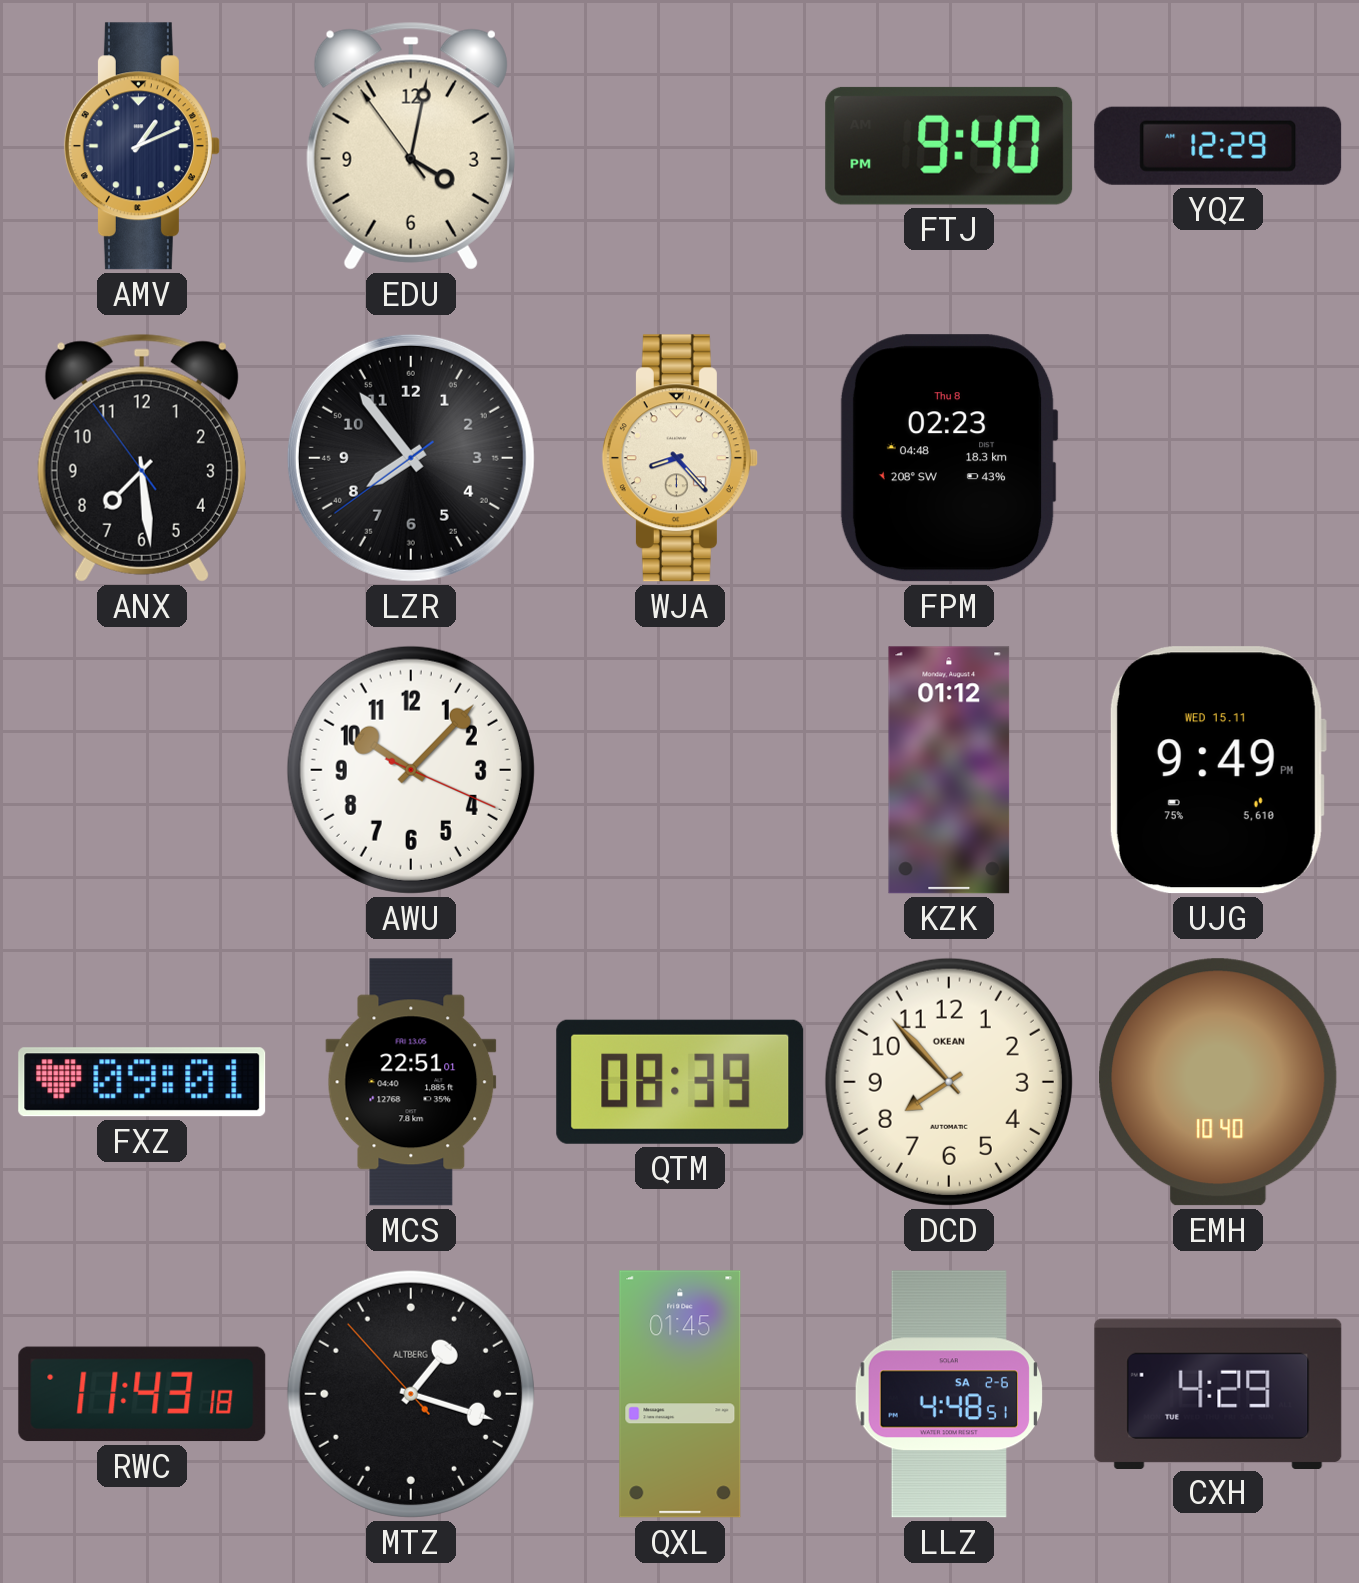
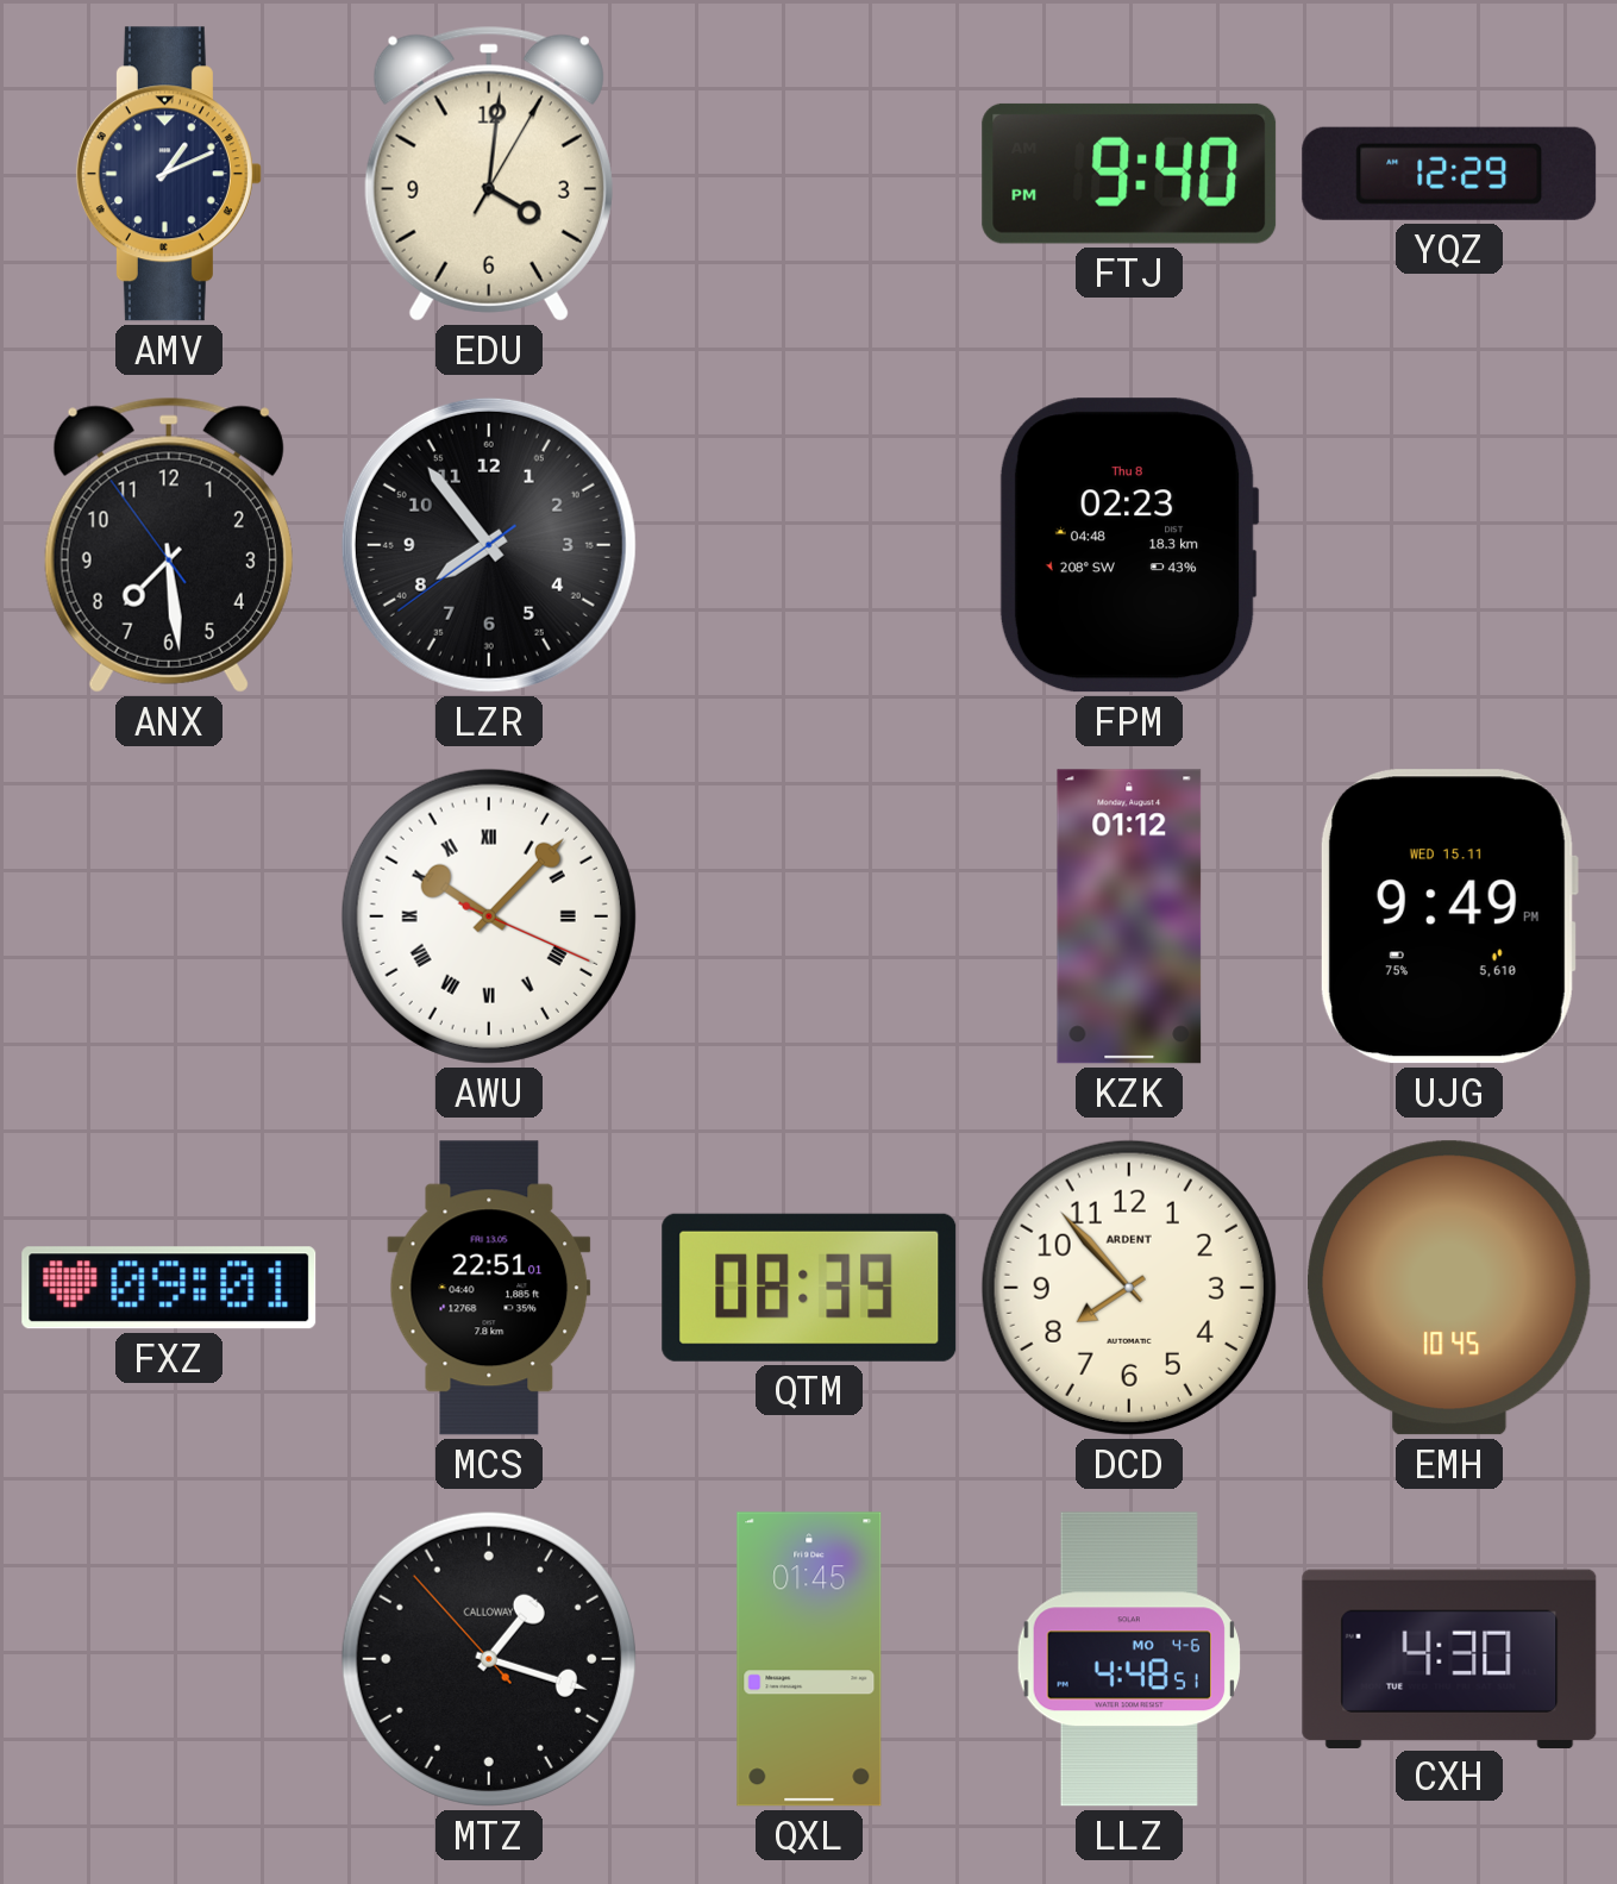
EDU: 4:01:54 -> 4:01:05
WJA: 8:23 -> none
AWU numerals: Arabic -> Roman
DCD brand: OKEAN -> ARDENT
EMH: 10:40 -> 10:45
RWC: 11:43 -> none
MTZ brand: ALTBERG -> CALLOWAY
LLZ date: SA 2-6 -> MO 4-6
CXH: 4:29 -> 4:30
